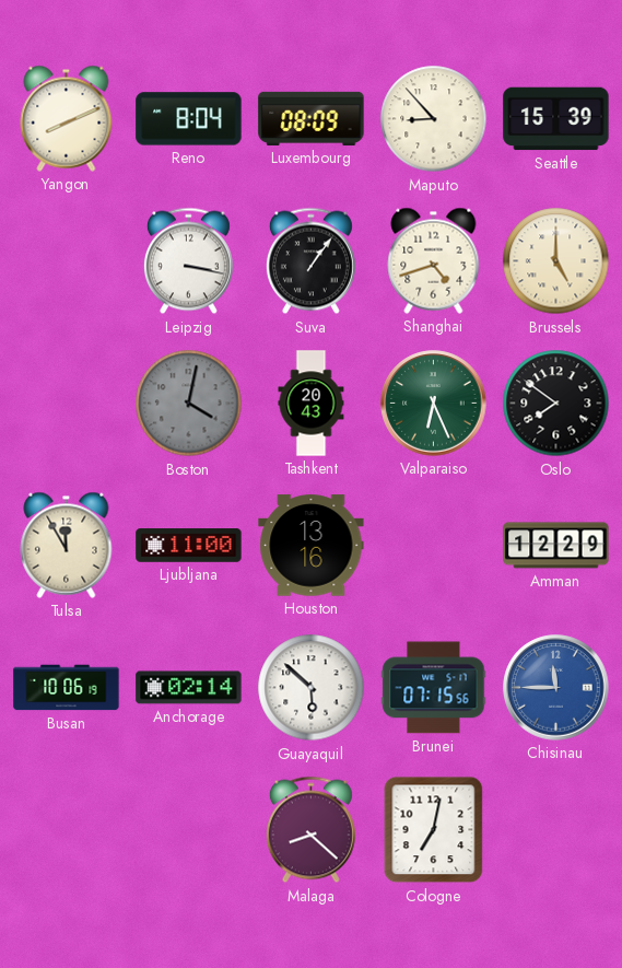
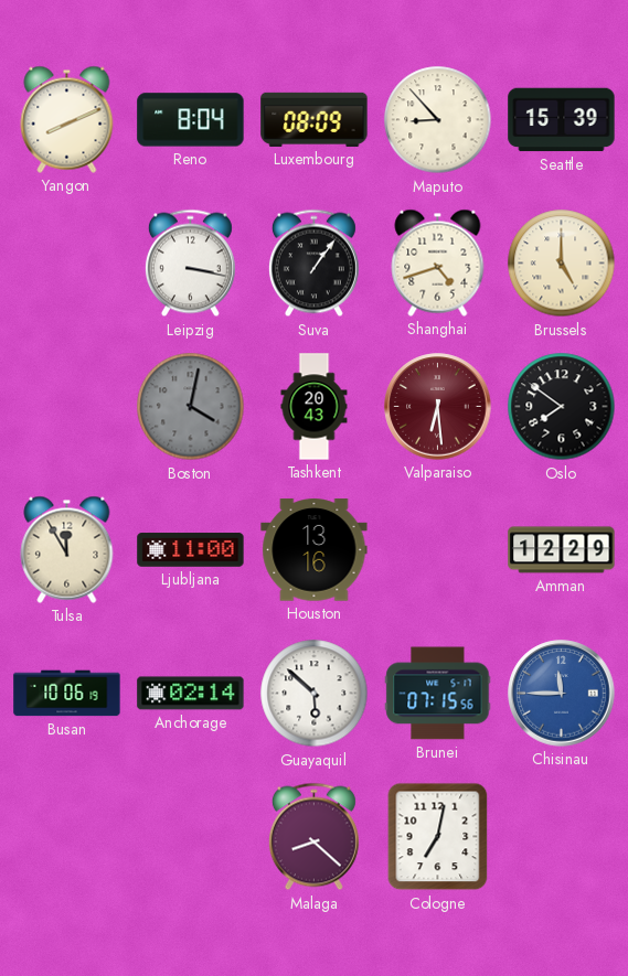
Valparaiso: 6:26 -> 6:29
Valparaiso dial: green -> burgundy
